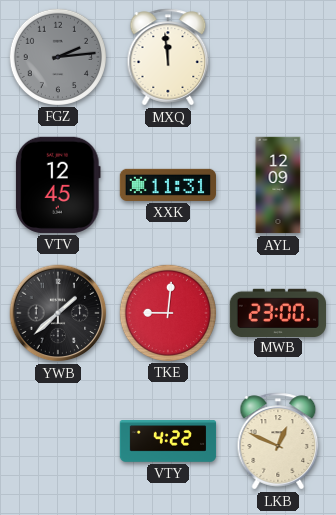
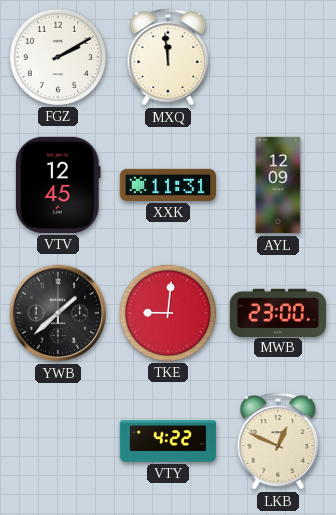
FGZ: 2:14 -> 2:10
FGZ dial: grey -> white
